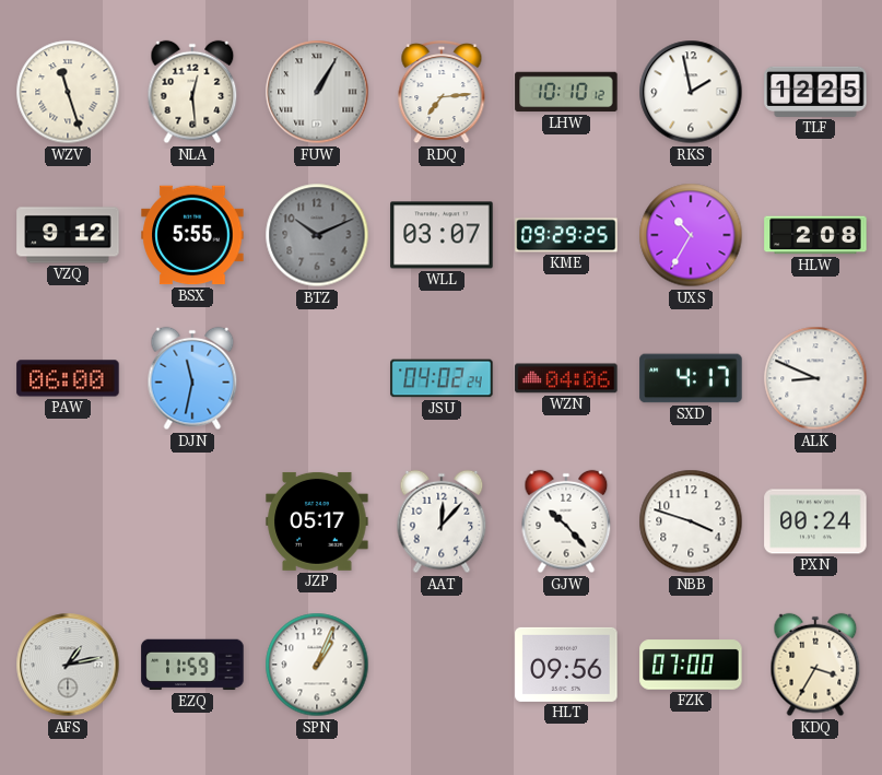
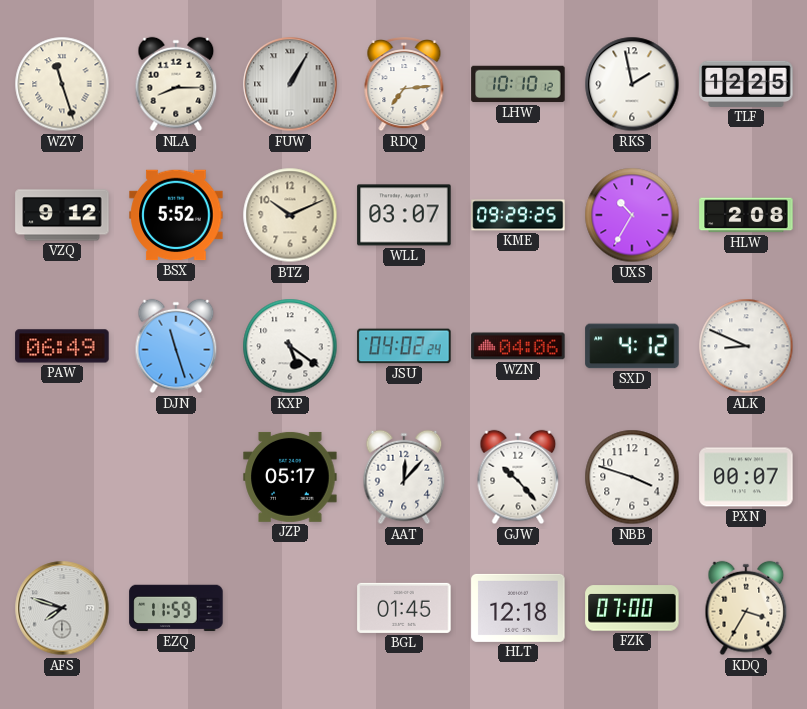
NLA: 12:29 -> 8:15
BSX: 5:55 -> 5:52
BTZ dial: grey -> cream
PAW: 06:00 -> 06:49
DJN: 11:32 -> 11:27
KXP: none -> 5:21
SXD: 4:17 -> 4:12
PXN: 00:24 -> 00:07
AFS: 1:13 -> 7:48
SPN: 1:04 -> none
BGL: none -> 01:45
HLT: 09:56 -> 12:18
